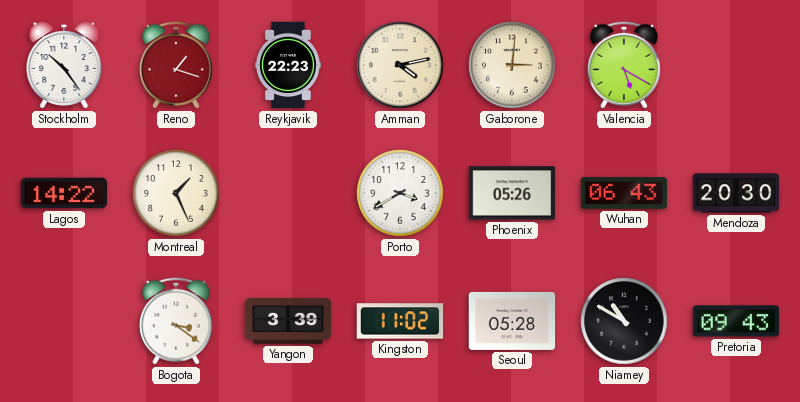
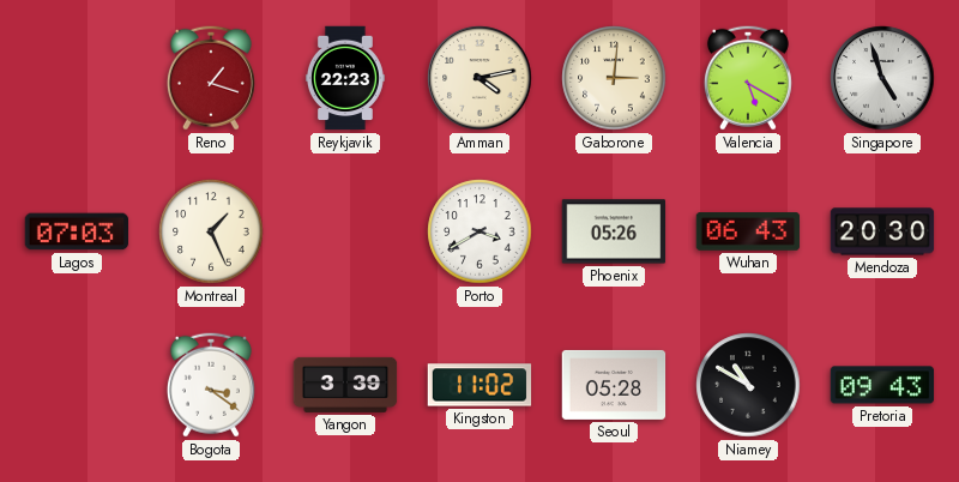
Stockholm: 10:24 -> none
Singapore: none -> 4:57
Lagos: 14:22 -> 07:03
